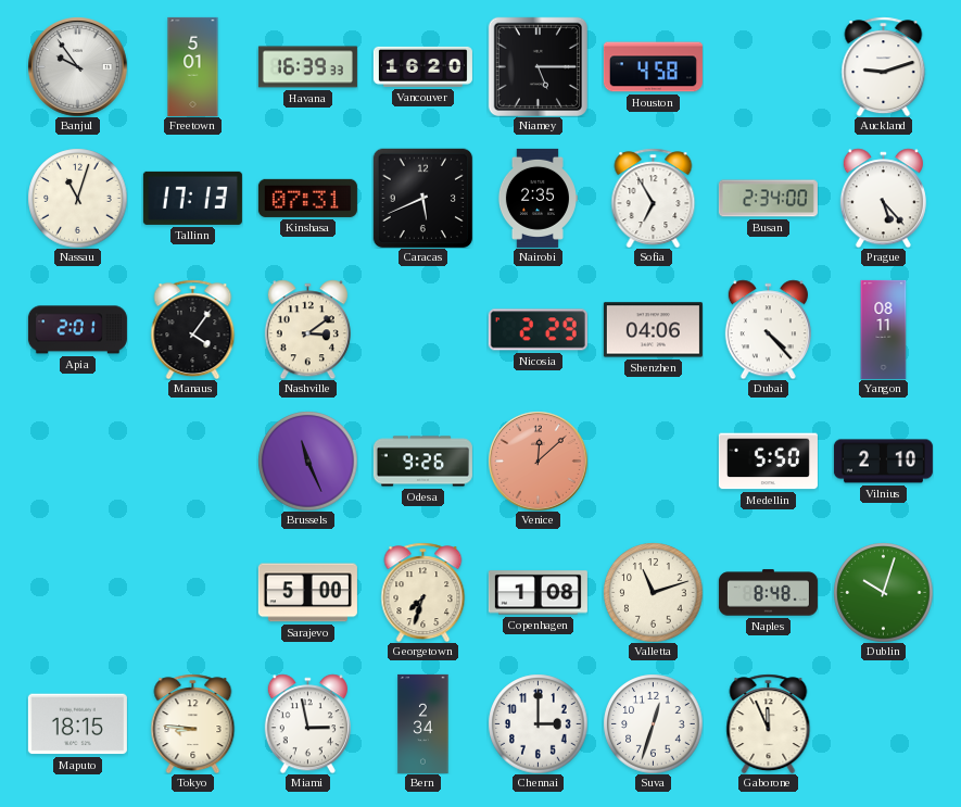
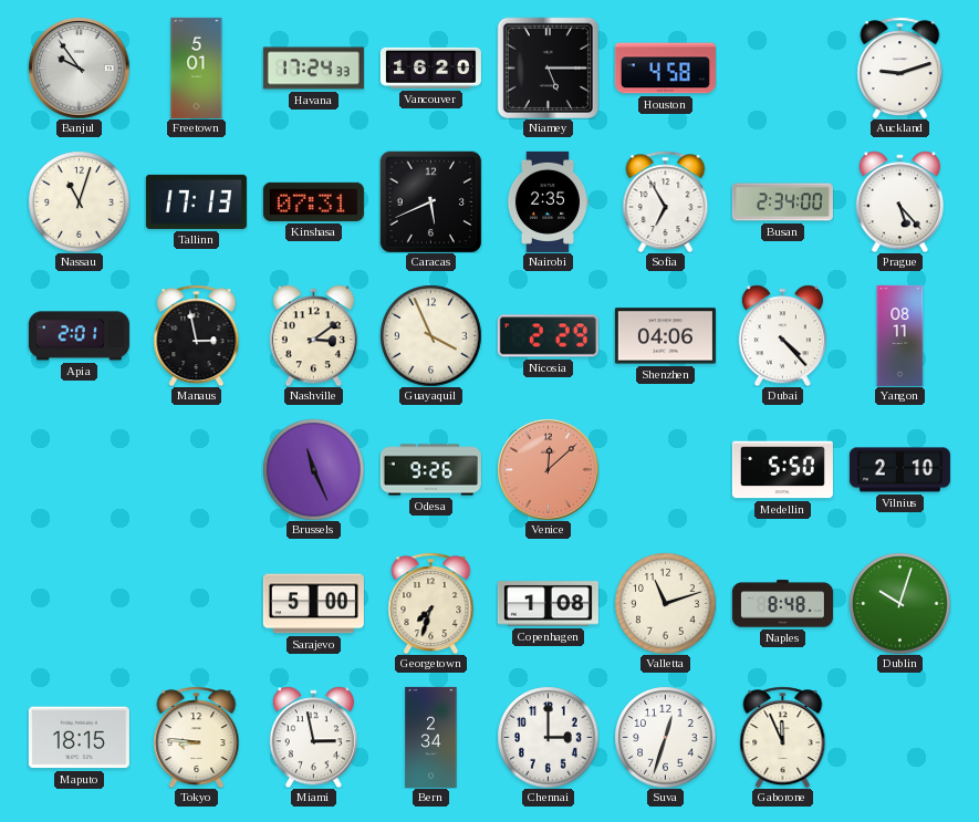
Havana: 16:39 -> 17:24
Manaus: 4:06 -> 2:58
Guayaquil: none -> 3:56
